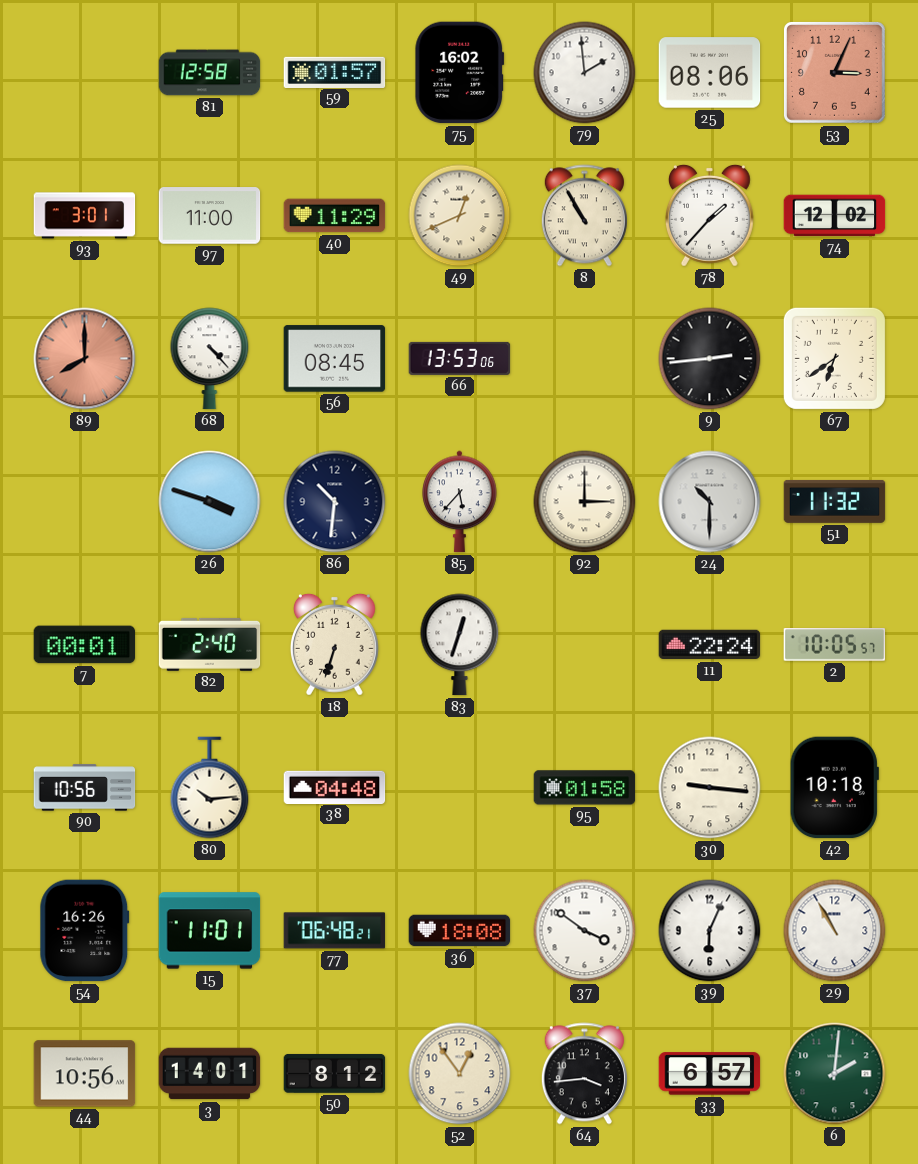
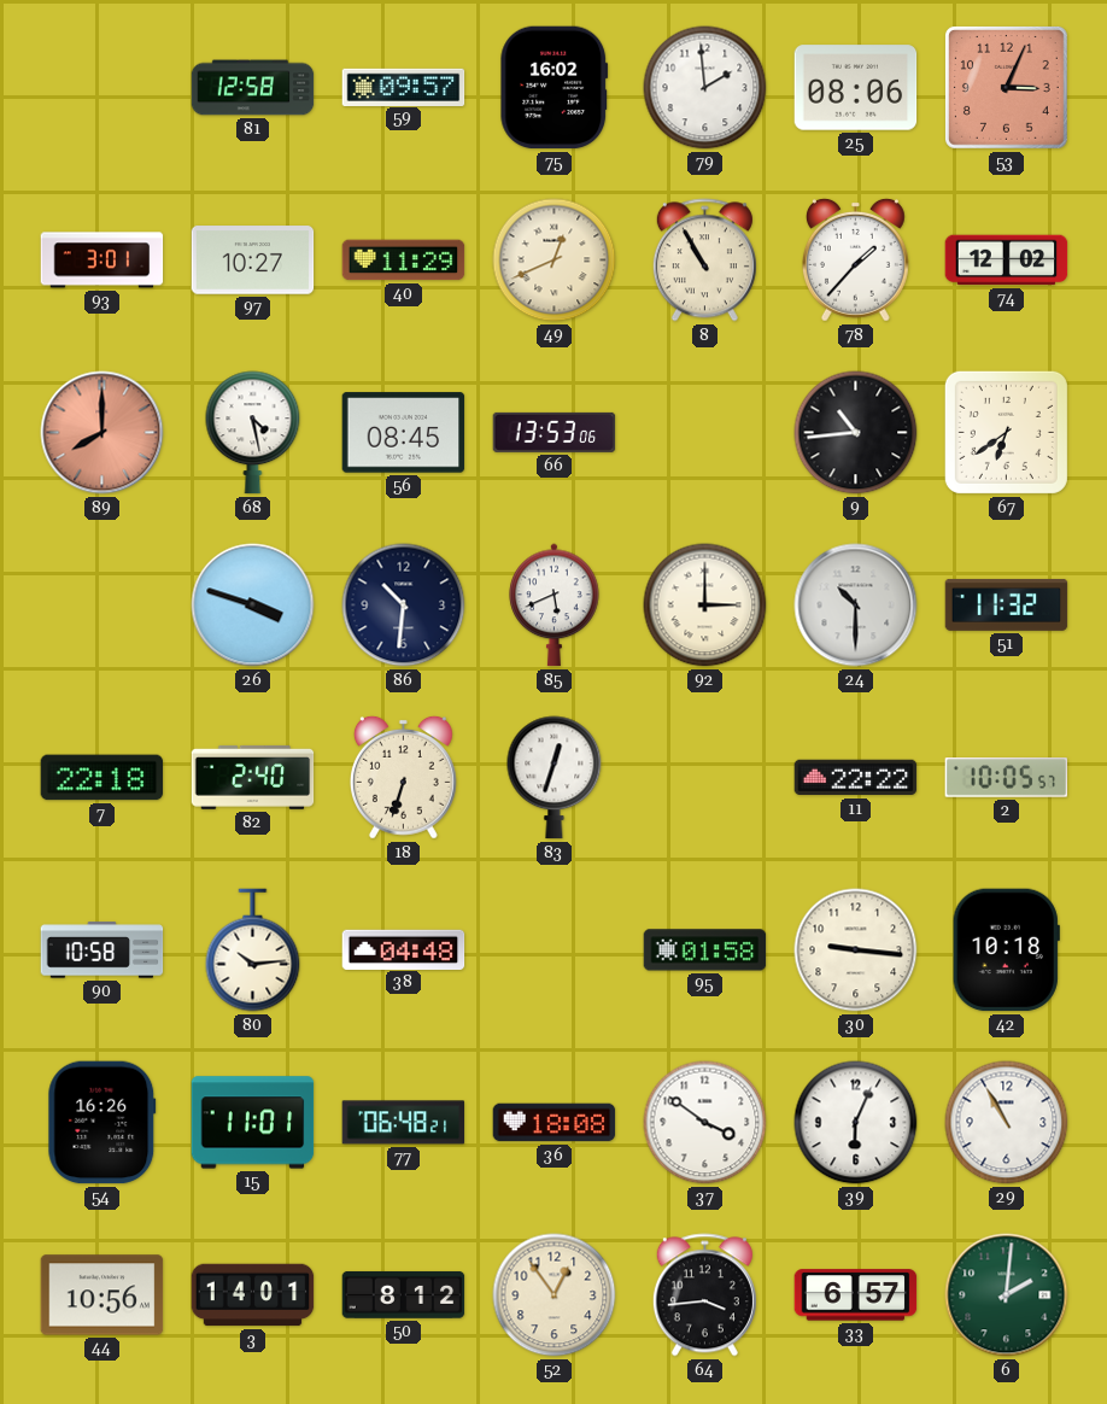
59: 01:57 -> 09:57
97: 11:00 -> 10:27
68: 4:23 -> 4:28
9: 2:44 -> 10:44
85: 5:37 -> 5:41
7: 00:01 -> 22:18
11: 22:24 -> 22:22
90: 10:56 -> 10:58
